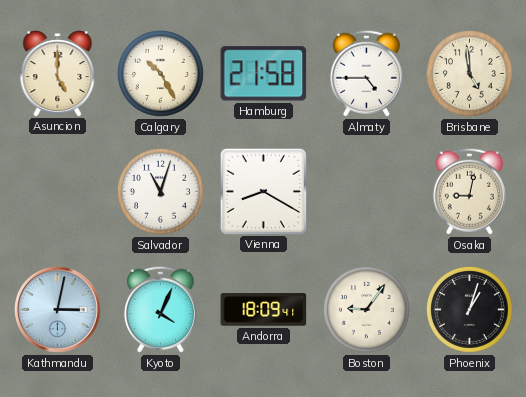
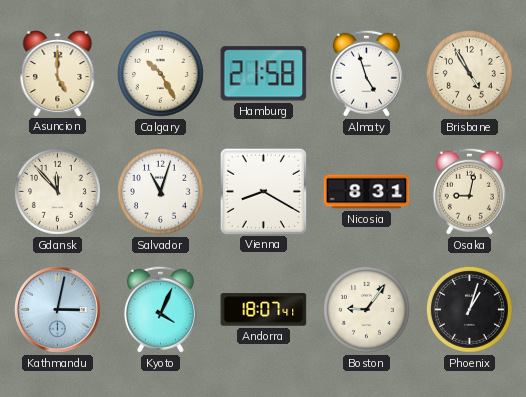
Almaty: 4:45 -> 4:57
Brisbane: 4:59 -> 4:55
Gdansk: none -> 11:53
Nicosia: none -> 8:31
Andorra: 18:09 -> 18:07
